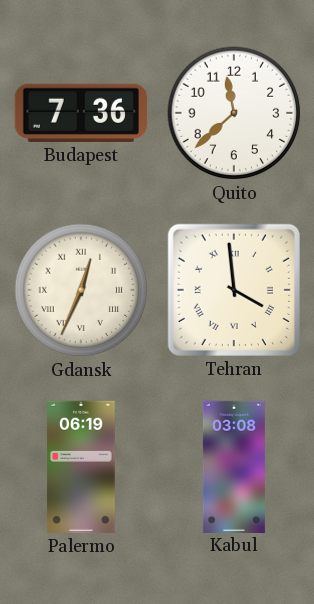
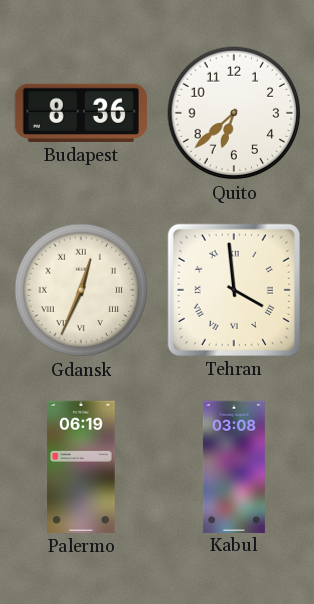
Budapest: 7:36 -> 8:36
Quito: 11:38 -> 6:38
